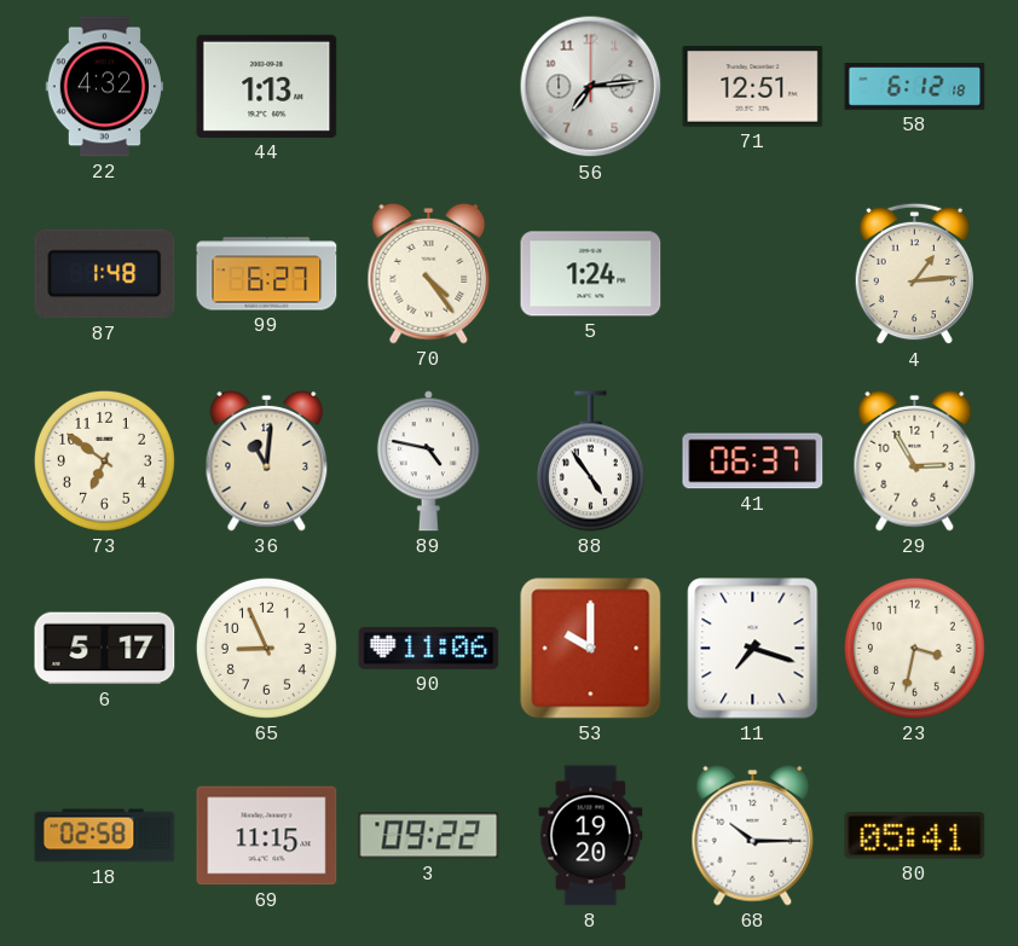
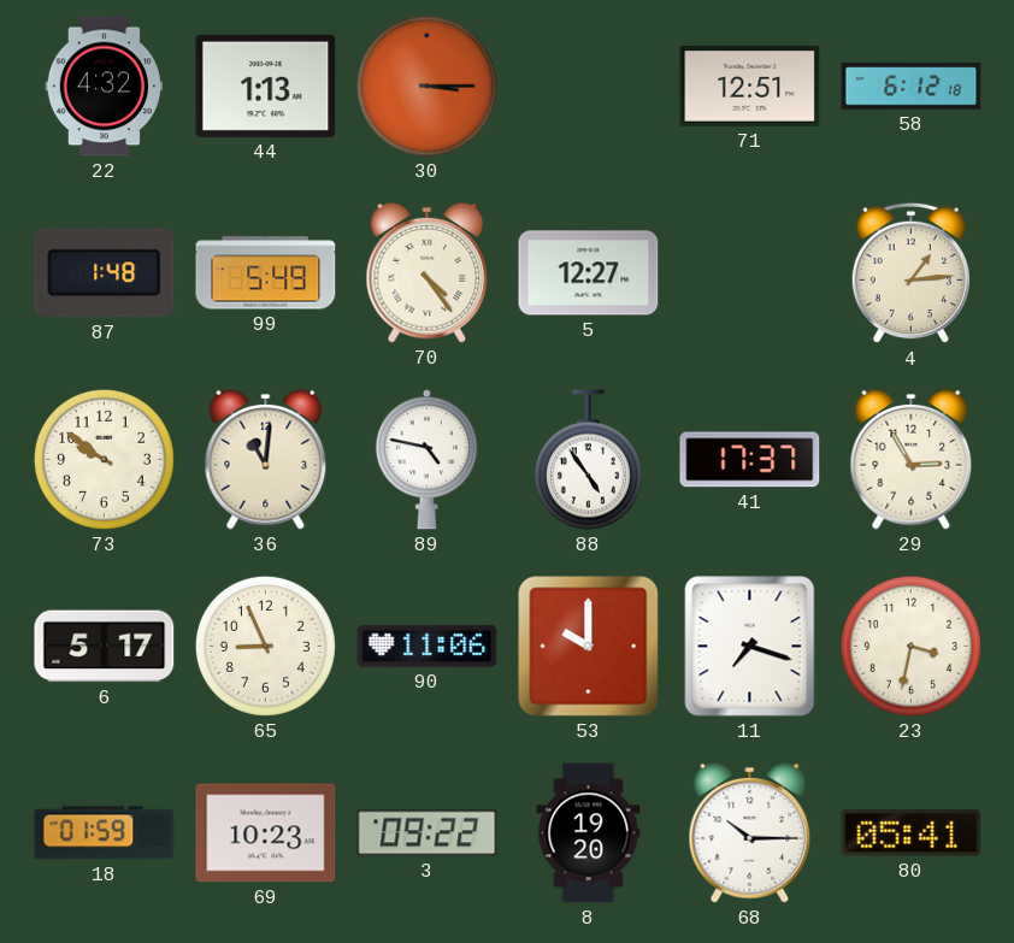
30: none -> 3:15
56: 7:14 -> none
99: 6:27 -> 5:49
5: 1:24 -> 12:27
73: 6:51 -> 9:51
41: 06:37 -> 17:37
18: 02:58 -> 01:59
69: 11:15 -> 10:23
